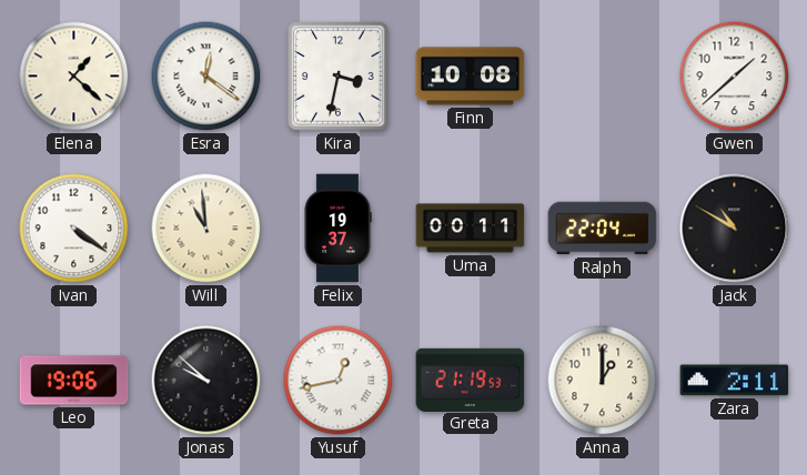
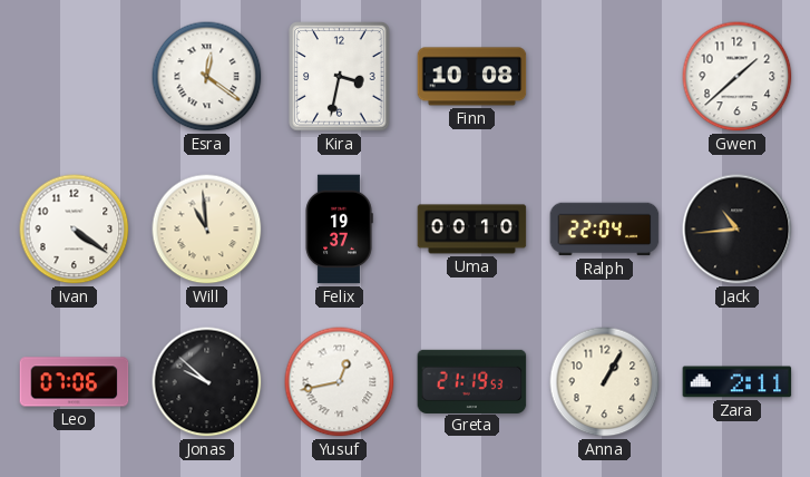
Elena: 1:22 -> none
Uma: 00:11 -> 00:10
Jack: 10:50 -> 10:44
Leo: 19:06 -> 07:06
Anna: 1:00 -> 1:05
